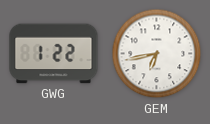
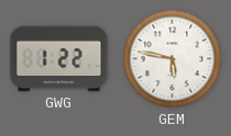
GEM: 6:43 -> 5:47
